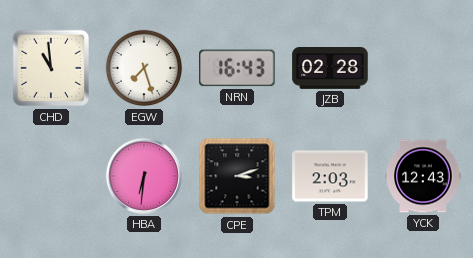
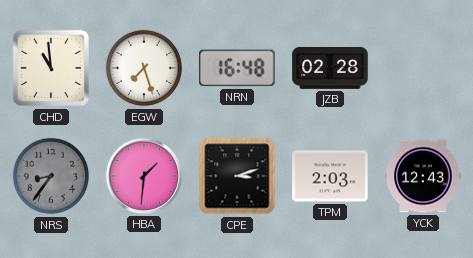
NRN: 16:43 -> 16:48
NRS: none -> 8:36
HBA: 6:31 -> 1:31
